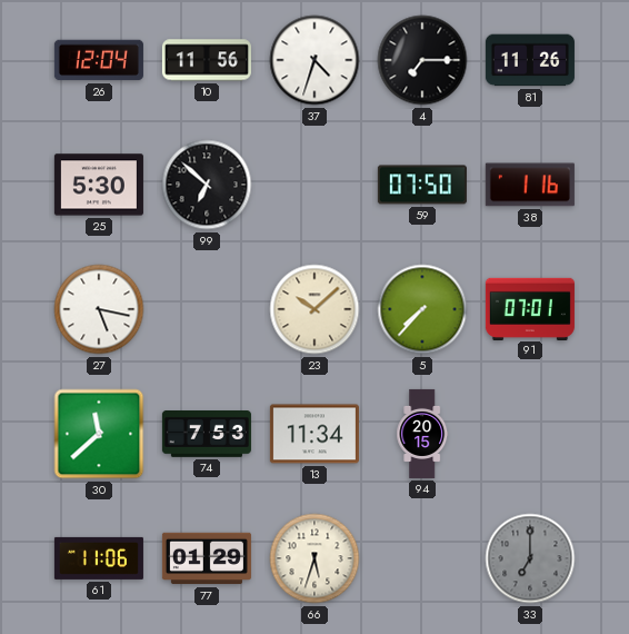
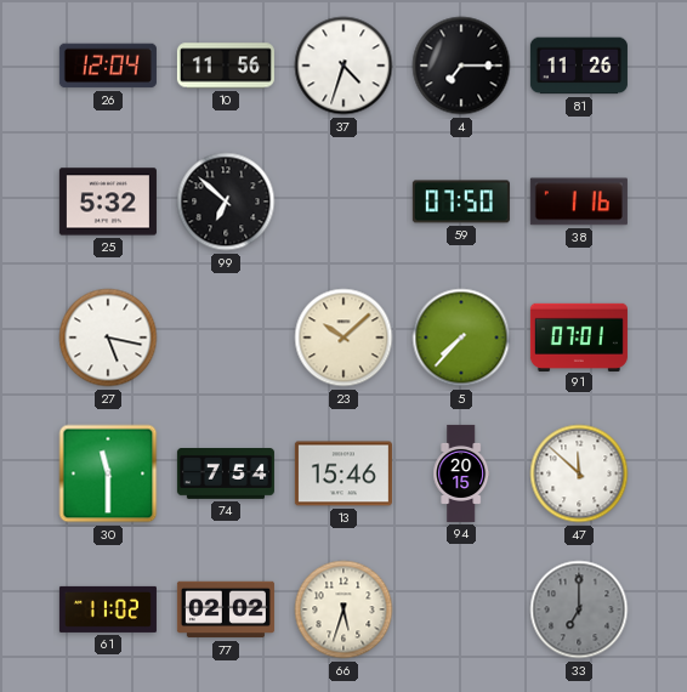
25: 5:30 -> 5:32
30: 11:38 -> 11:30
74: 7:53 -> 7:54
13: 11:34 -> 15:46
47: none -> 11:52
61: 11:06 -> 11:02
77: 01:29 -> 02:02
